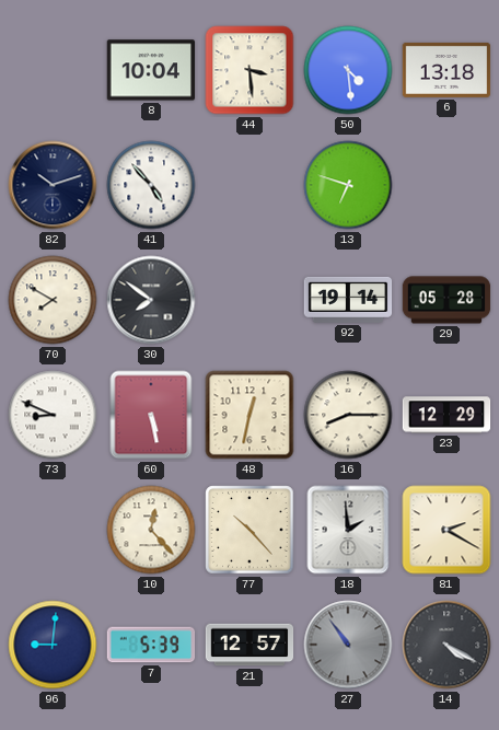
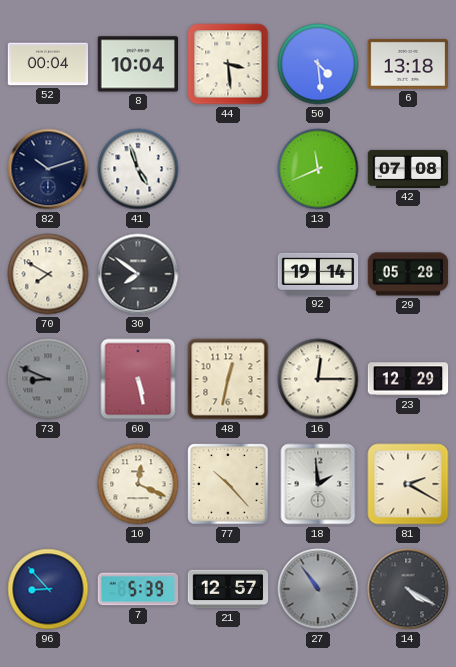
52: none -> 00:04
41: 4:53 -> 4:57
13: 6:48 -> 11:41
42: none -> 07:08
73 dial: white -> grey
16: 8:15 -> 12:15
10: 12:23 -> 12:19
96: 9:01 -> 8:53
